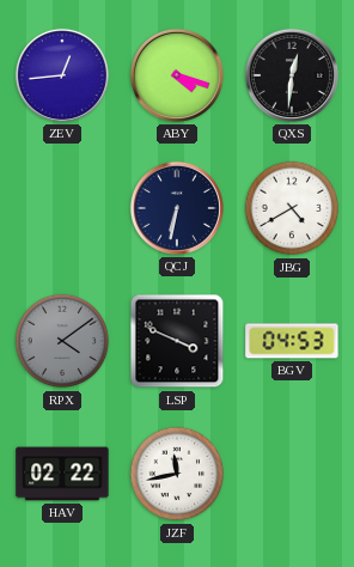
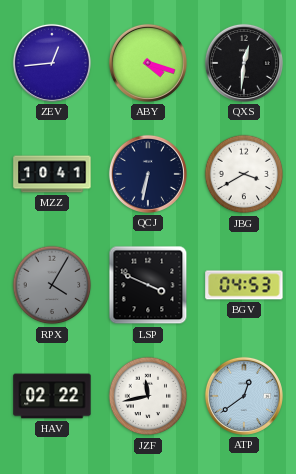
MZZ: none -> 10:41
JBG: 4:40 -> 3:40
RPX: 4:09 -> 4:05
ATP: none -> 12:39
